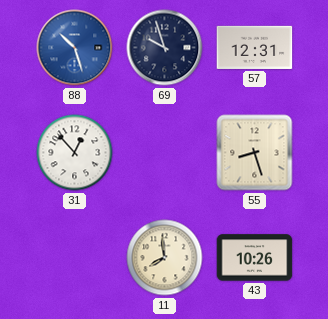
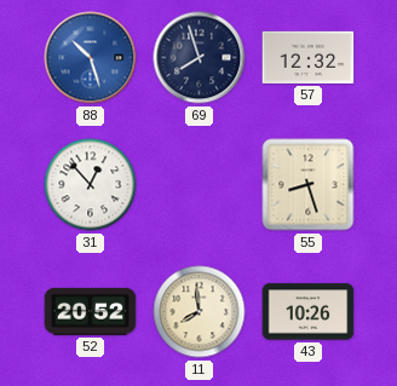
69: 9:57 -> 7:57
57: 12:31 -> 12:32
52: none -> 20:52
